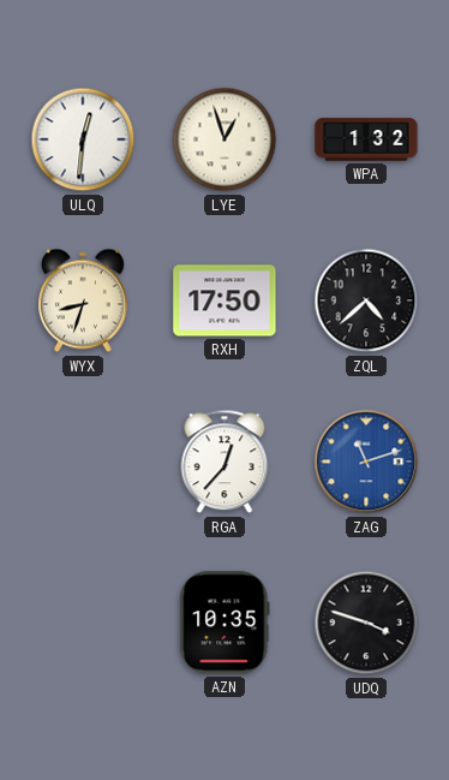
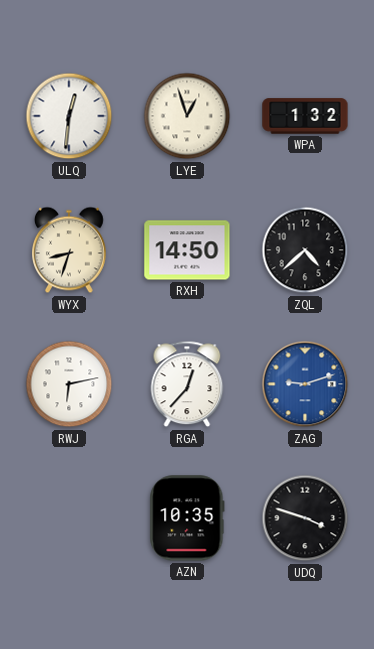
RXH: 17:50 -> 14:50
RWJ: none -> 6:13
ZAG: 11:12 -> 9:12
